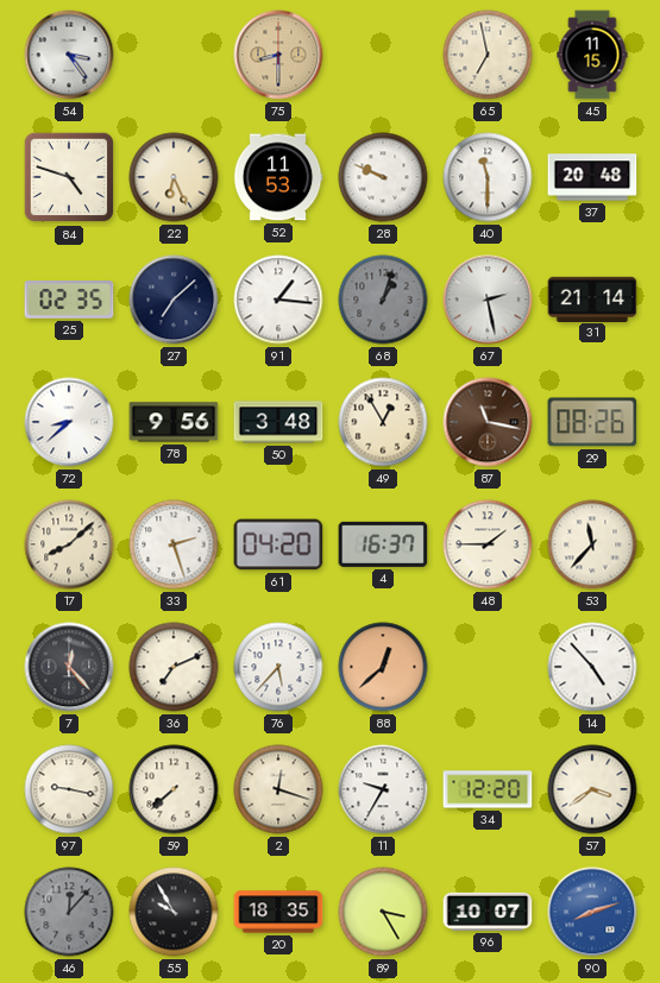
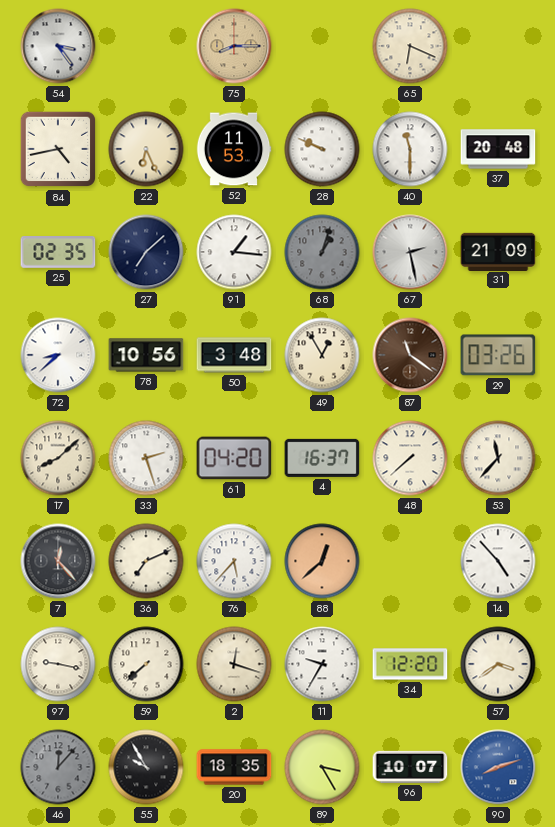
75: 8:30 -> 8:15
65: 6:58 -> 6:19
45: 11:15 -> none
84: 4:48 -> 4:43
31: 21:14 -> 21:09
78: 9:56 -> 10:56
87: 11:17 -> 11:21
29: 08:26 -> 03:26
48: 1:45 -> 7:38
